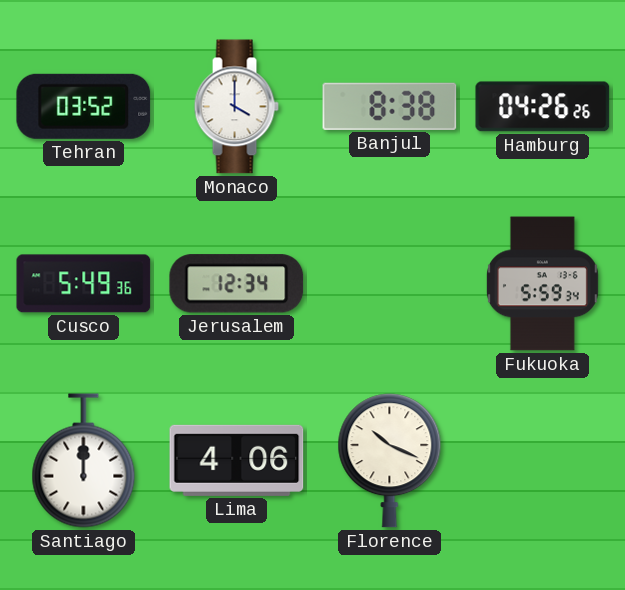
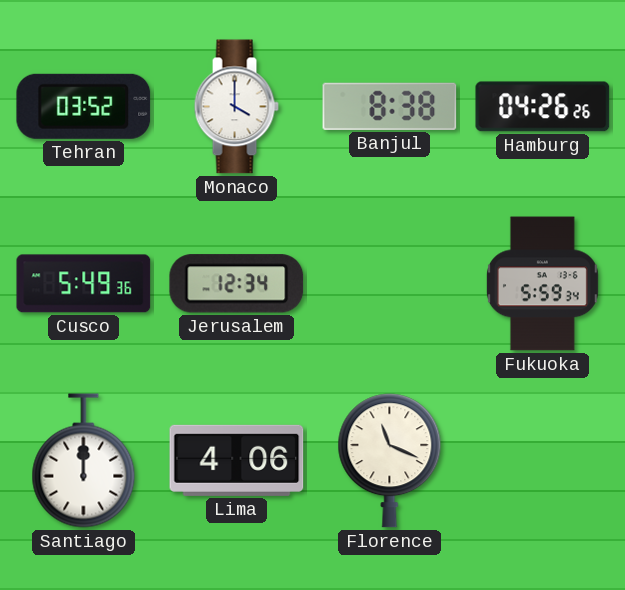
Florence: 10:19 -> 11:19
